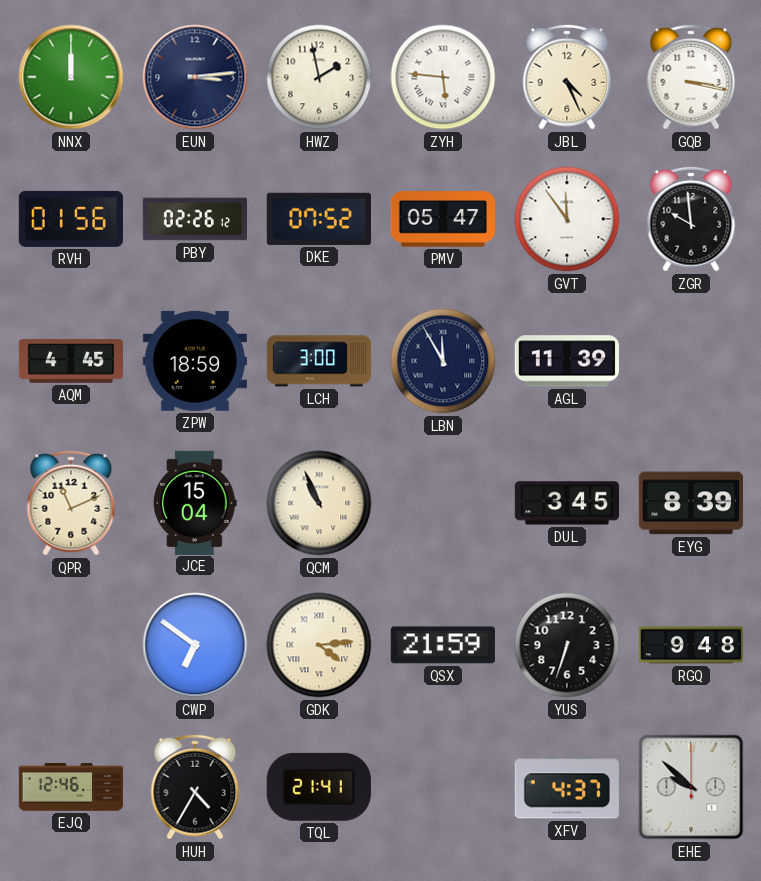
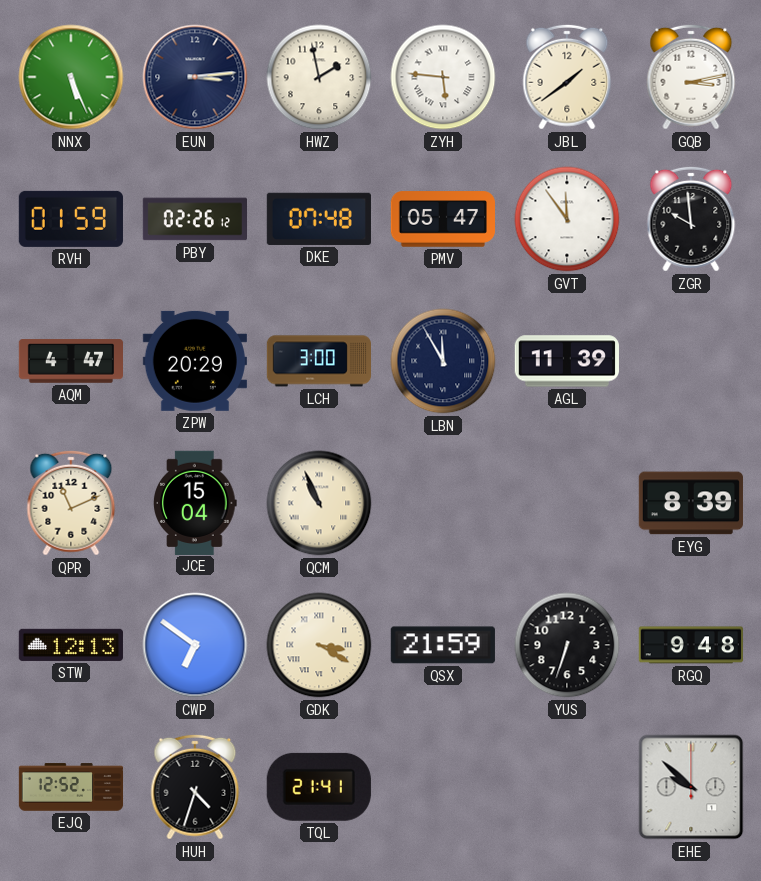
NNX: 12:00 -> 5:26
JBL: 4:26 -> 1:39
GQB: 3:17 -> 3:13
RVH: 01:56 -> 01:59
DKE: 07:52 -> 07:48
AQM: 4:45 -> 4:47
ZPW: 18:59 -> 20:29
DUL: 3:45 -> none
STW: none -> 12:13
GDK: 4:14 -> 3:20
EJQ: 12:46 -> 12:52
HUH: 4:35 -> 4:33
XFV: 4:37 -> none
